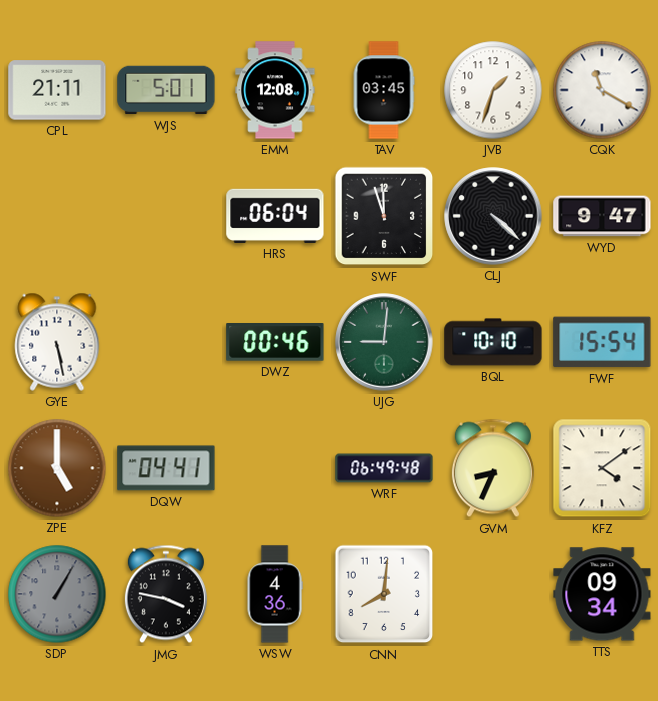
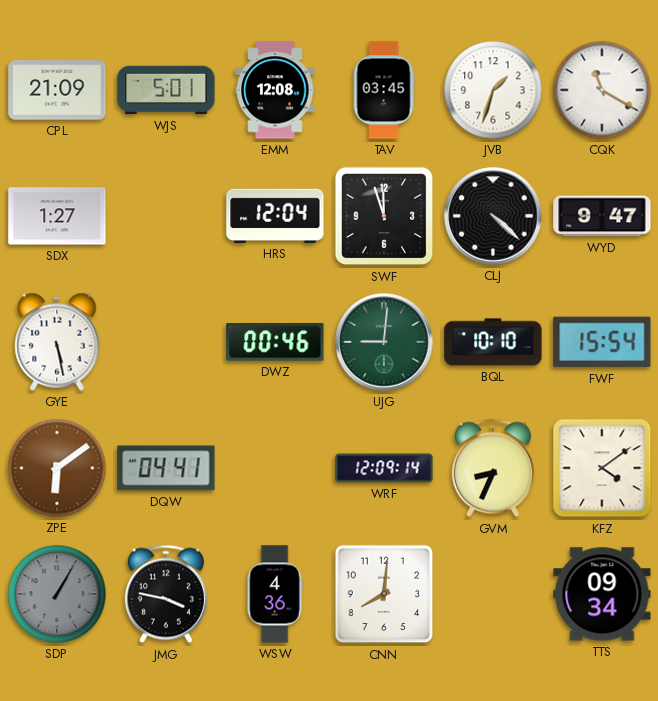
CPL: 21:11 -> 21:09
SDX: none -> 1:27
HRS: 06:04 -> 12:04
ZPE: 5:00 -> 6:09
WRF: 06:49 -> 12:09
